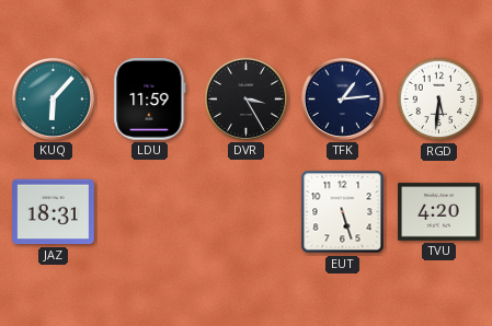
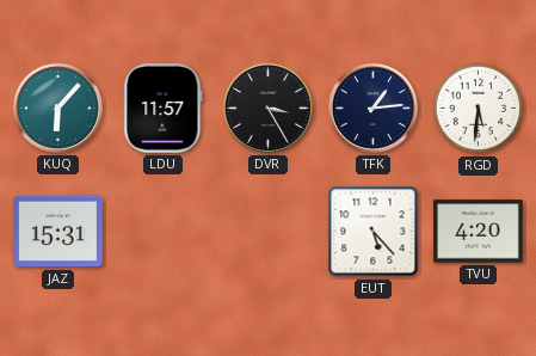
LDU: 11:59 -> 11:57
JAZ: 18:31 -> 15:31
EUT: 5:27 -> 5:23
